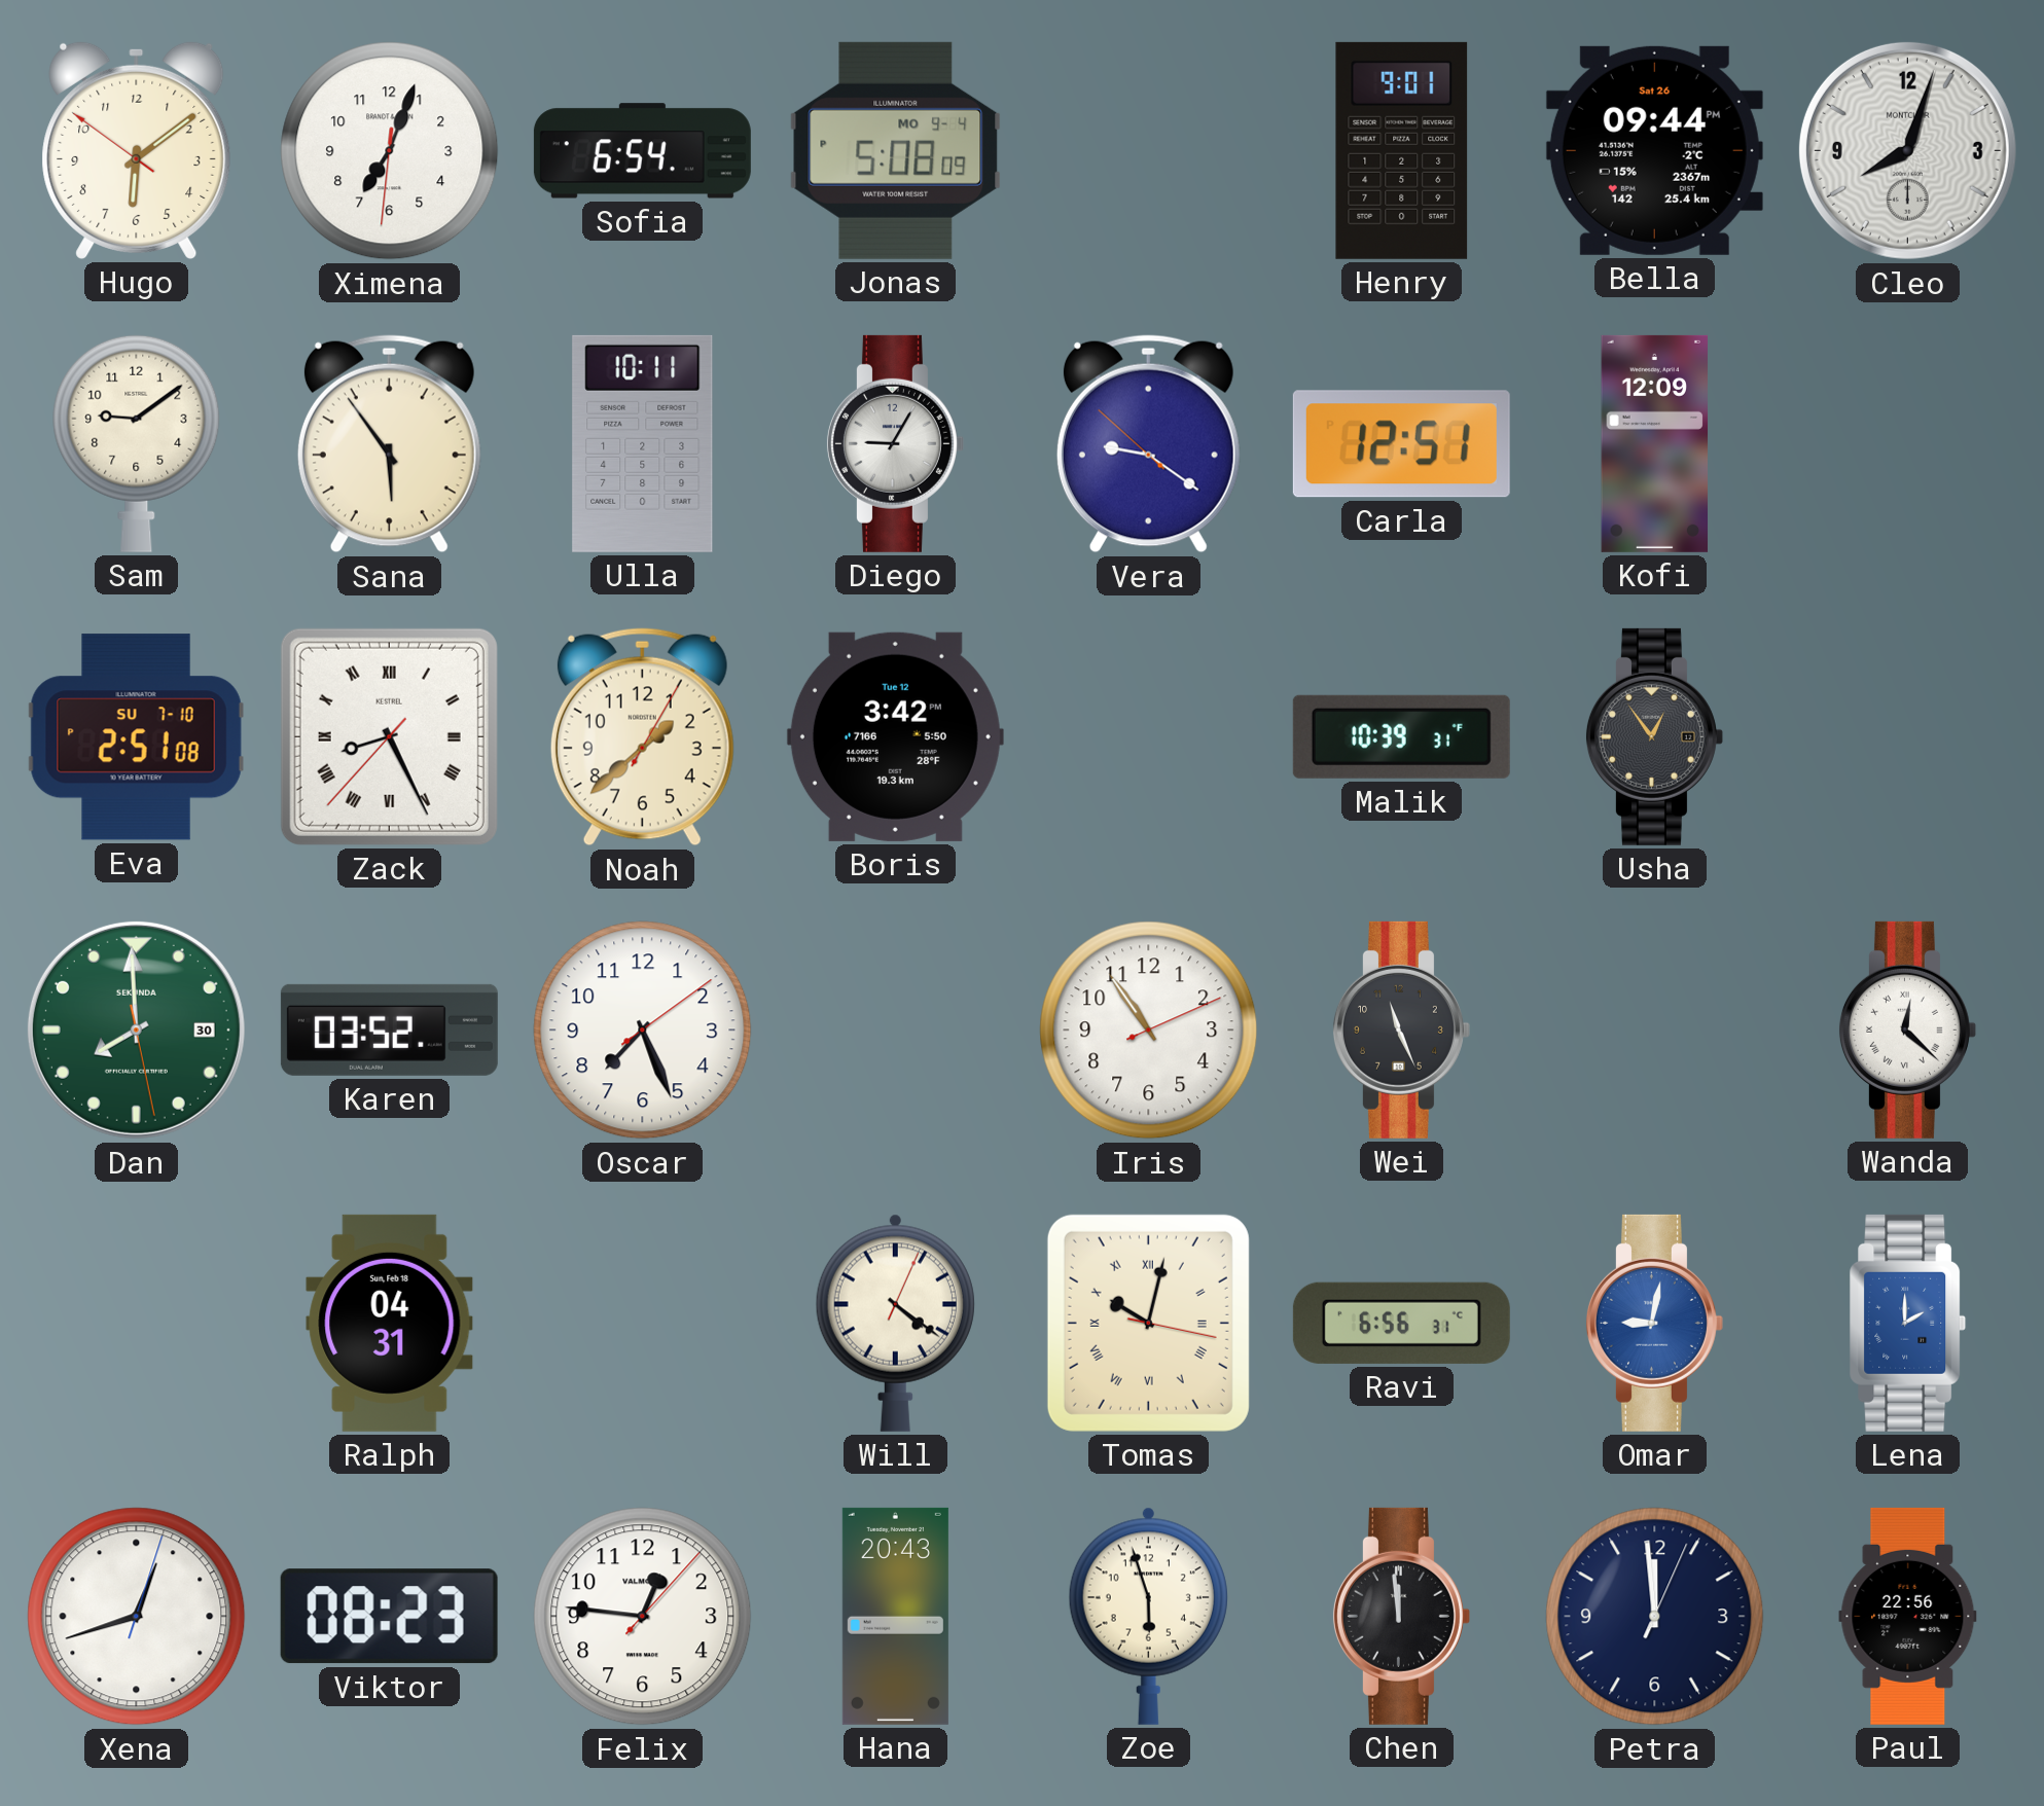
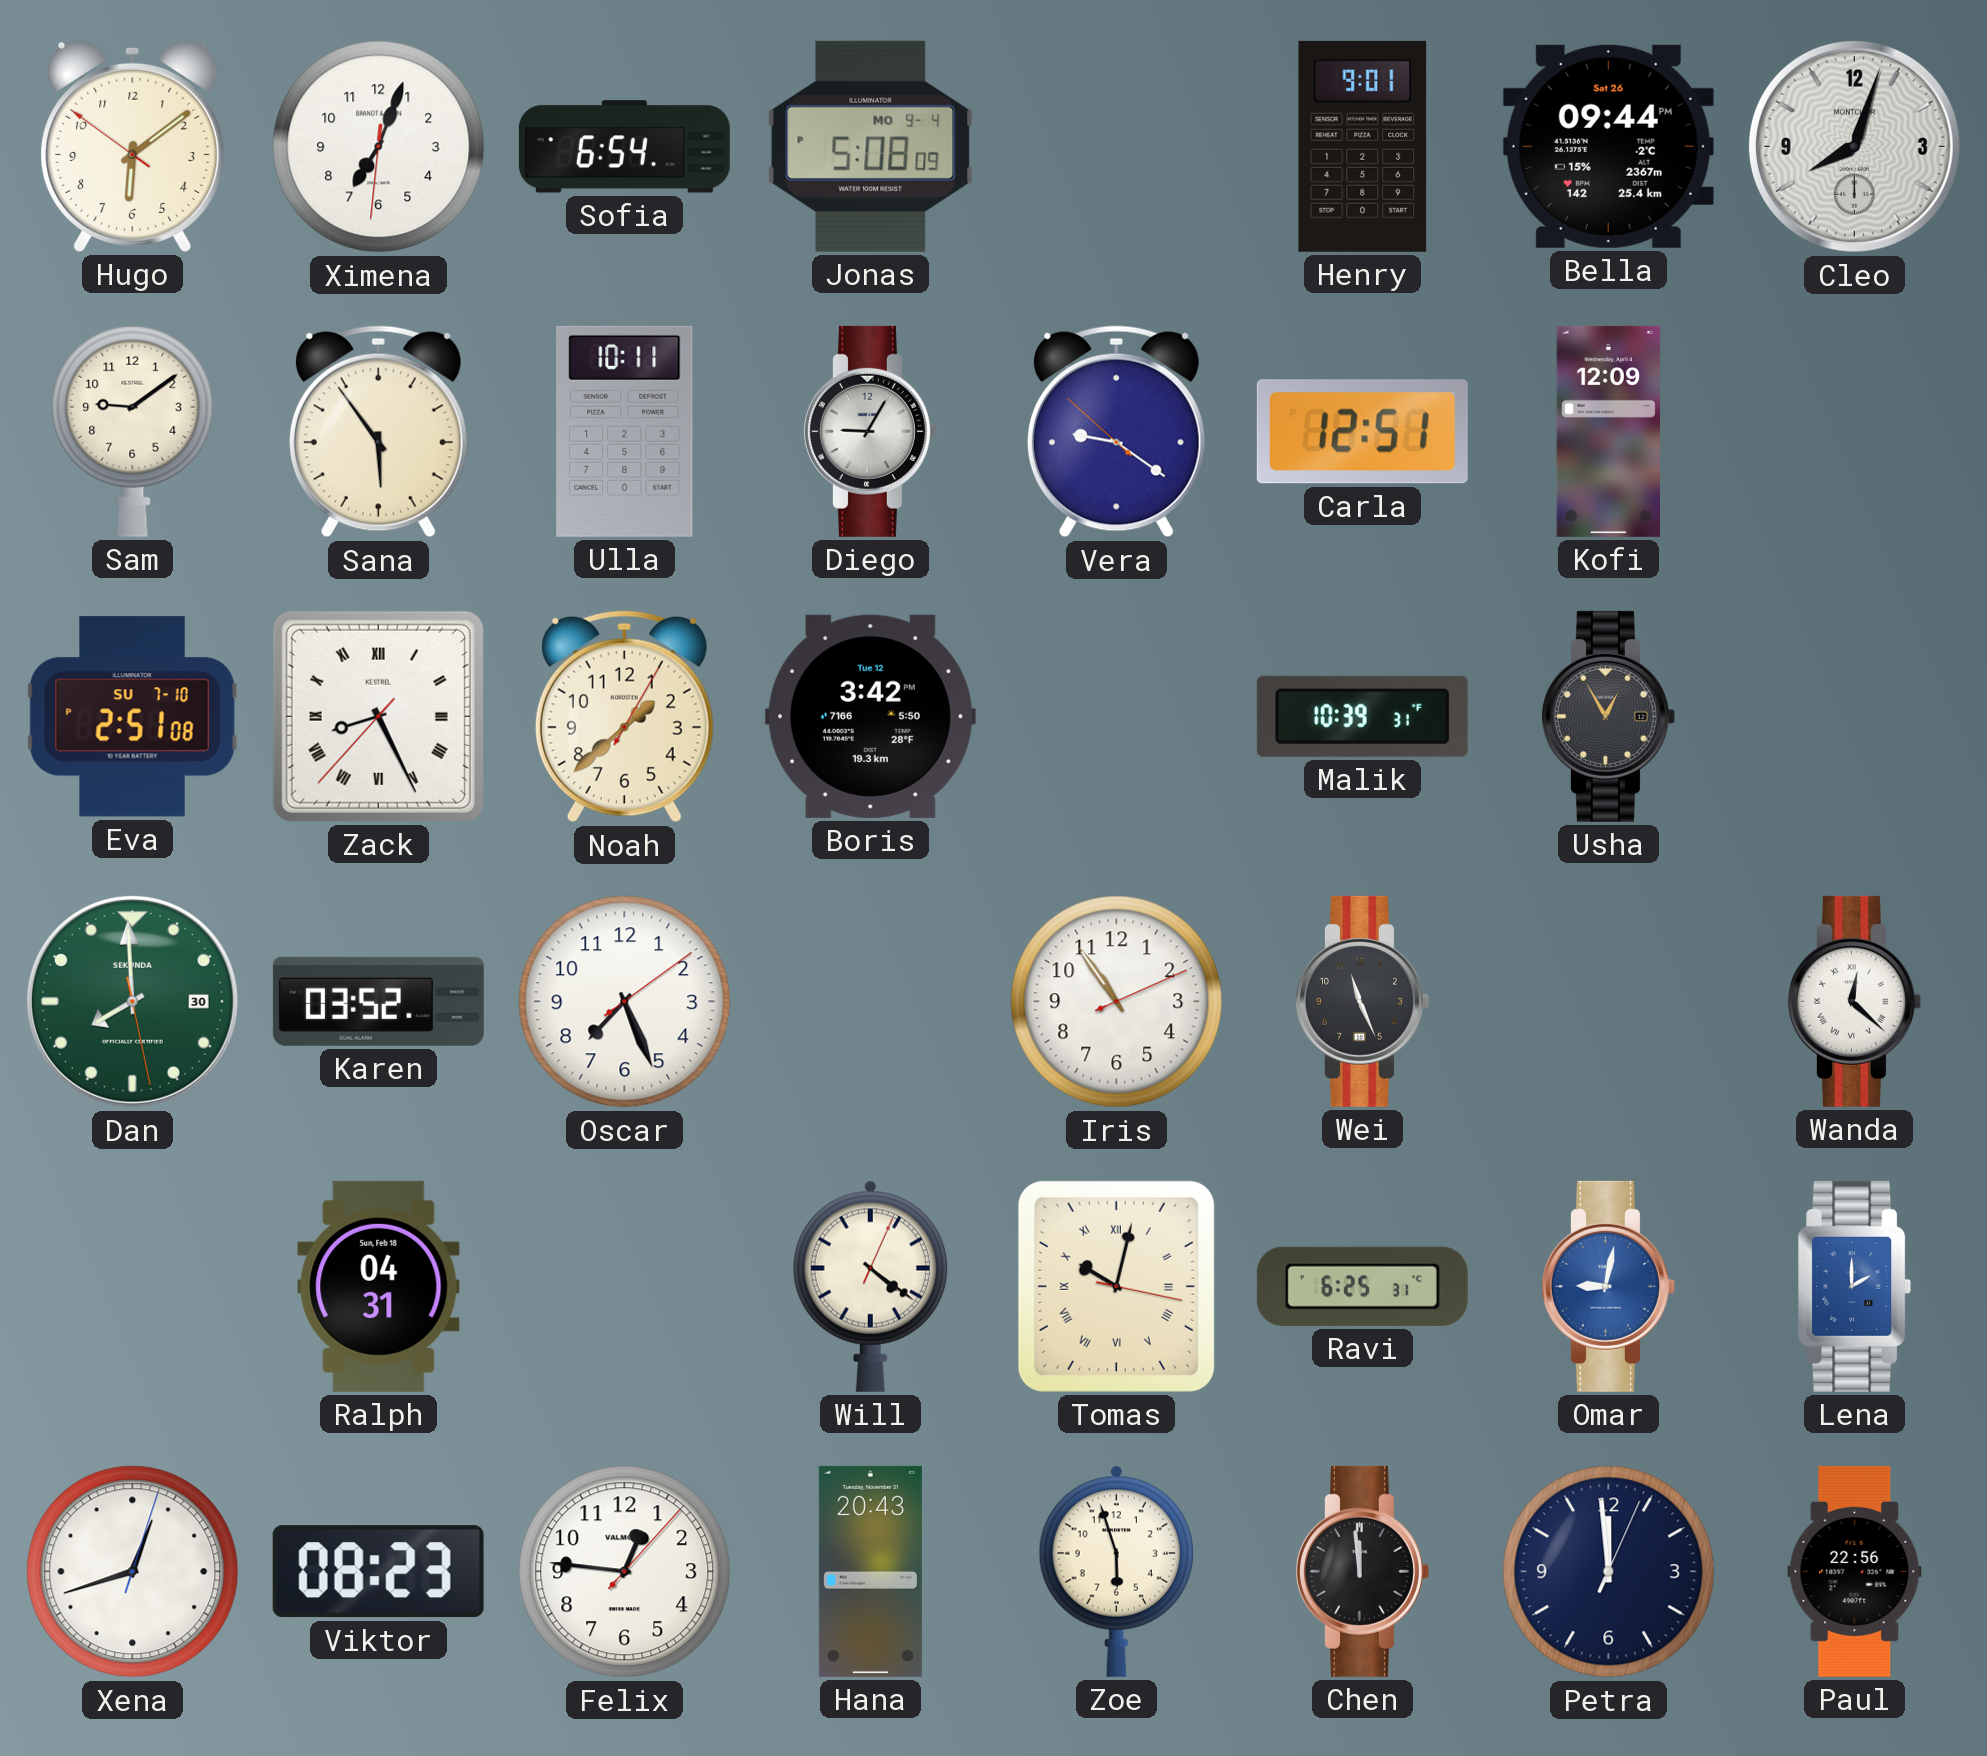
Usha: 12:54 -> 12:55
Ravi: 6:56 -> 6:25
